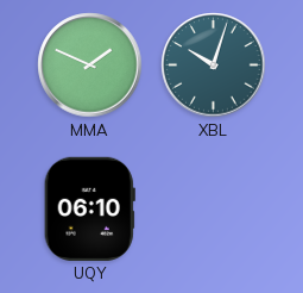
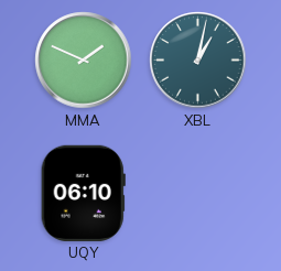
XBL: 10:03 -> 1:02
